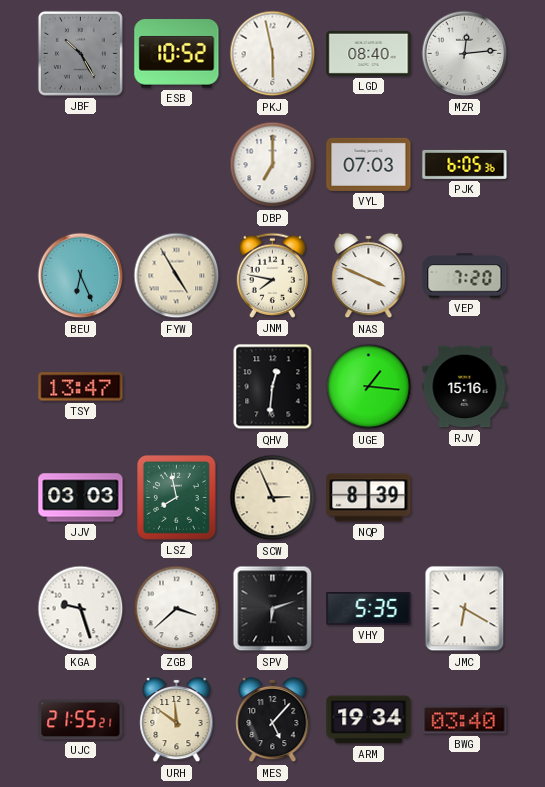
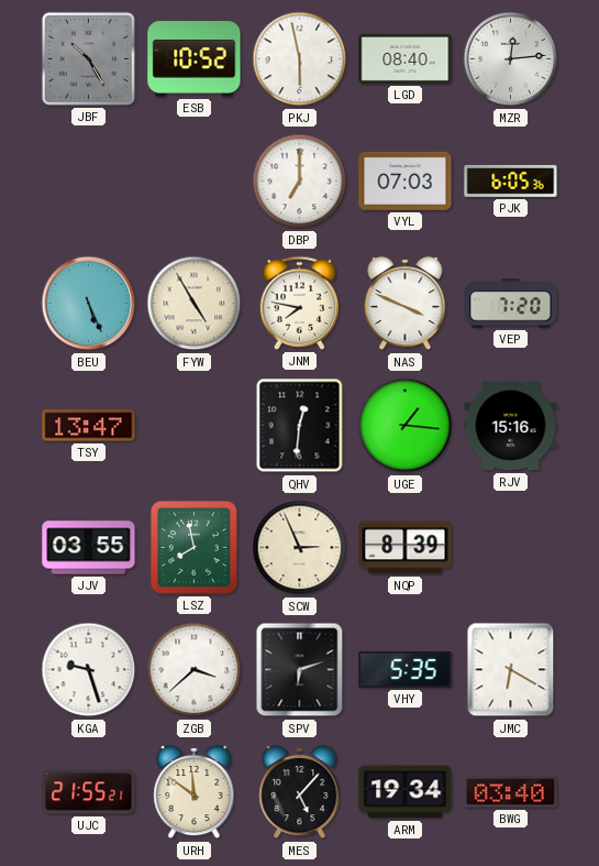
BEU: 6:26 -> 5:26
JJV: 03:03 -> 03:55
